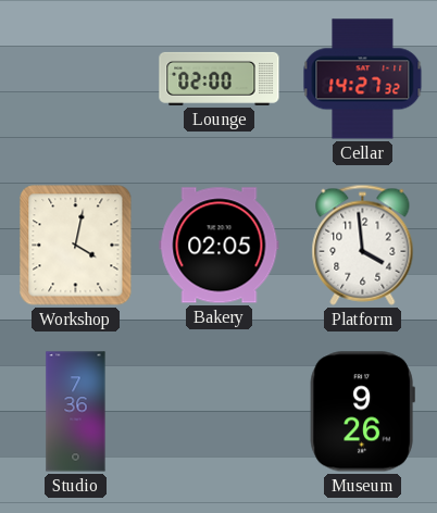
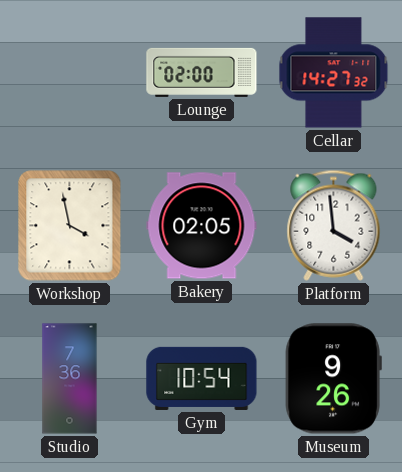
Workshop: 4:02 -> 3:58
Gym: none -> 10:54
